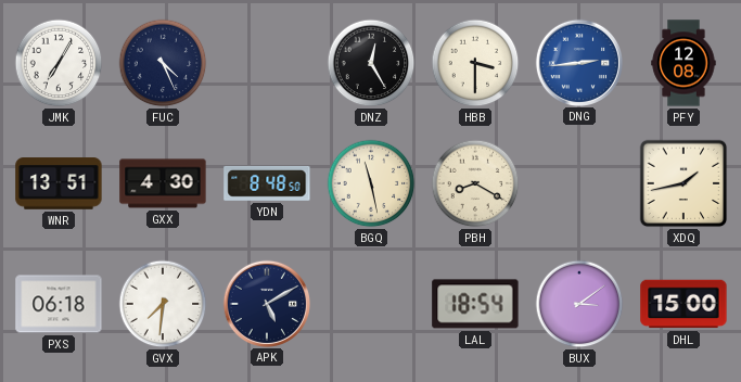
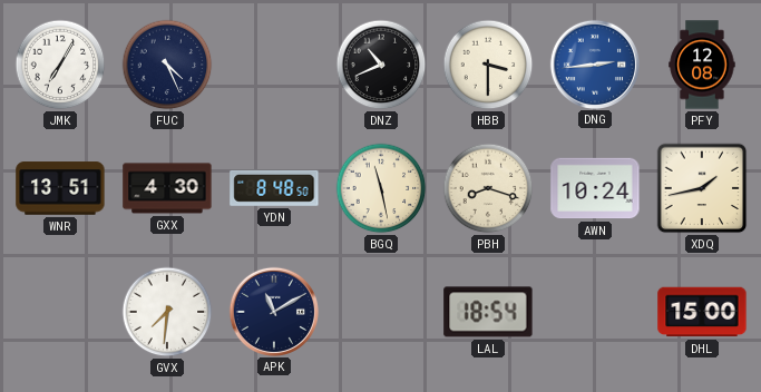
DNZ: 12:25 -> 10:41
PBH: 8:20 -> 8:18
AWN: none -> 10:24
PXS: 06:18 -> none
APK: 5:10 -> 11:10
BUX: 3:09 -> none
